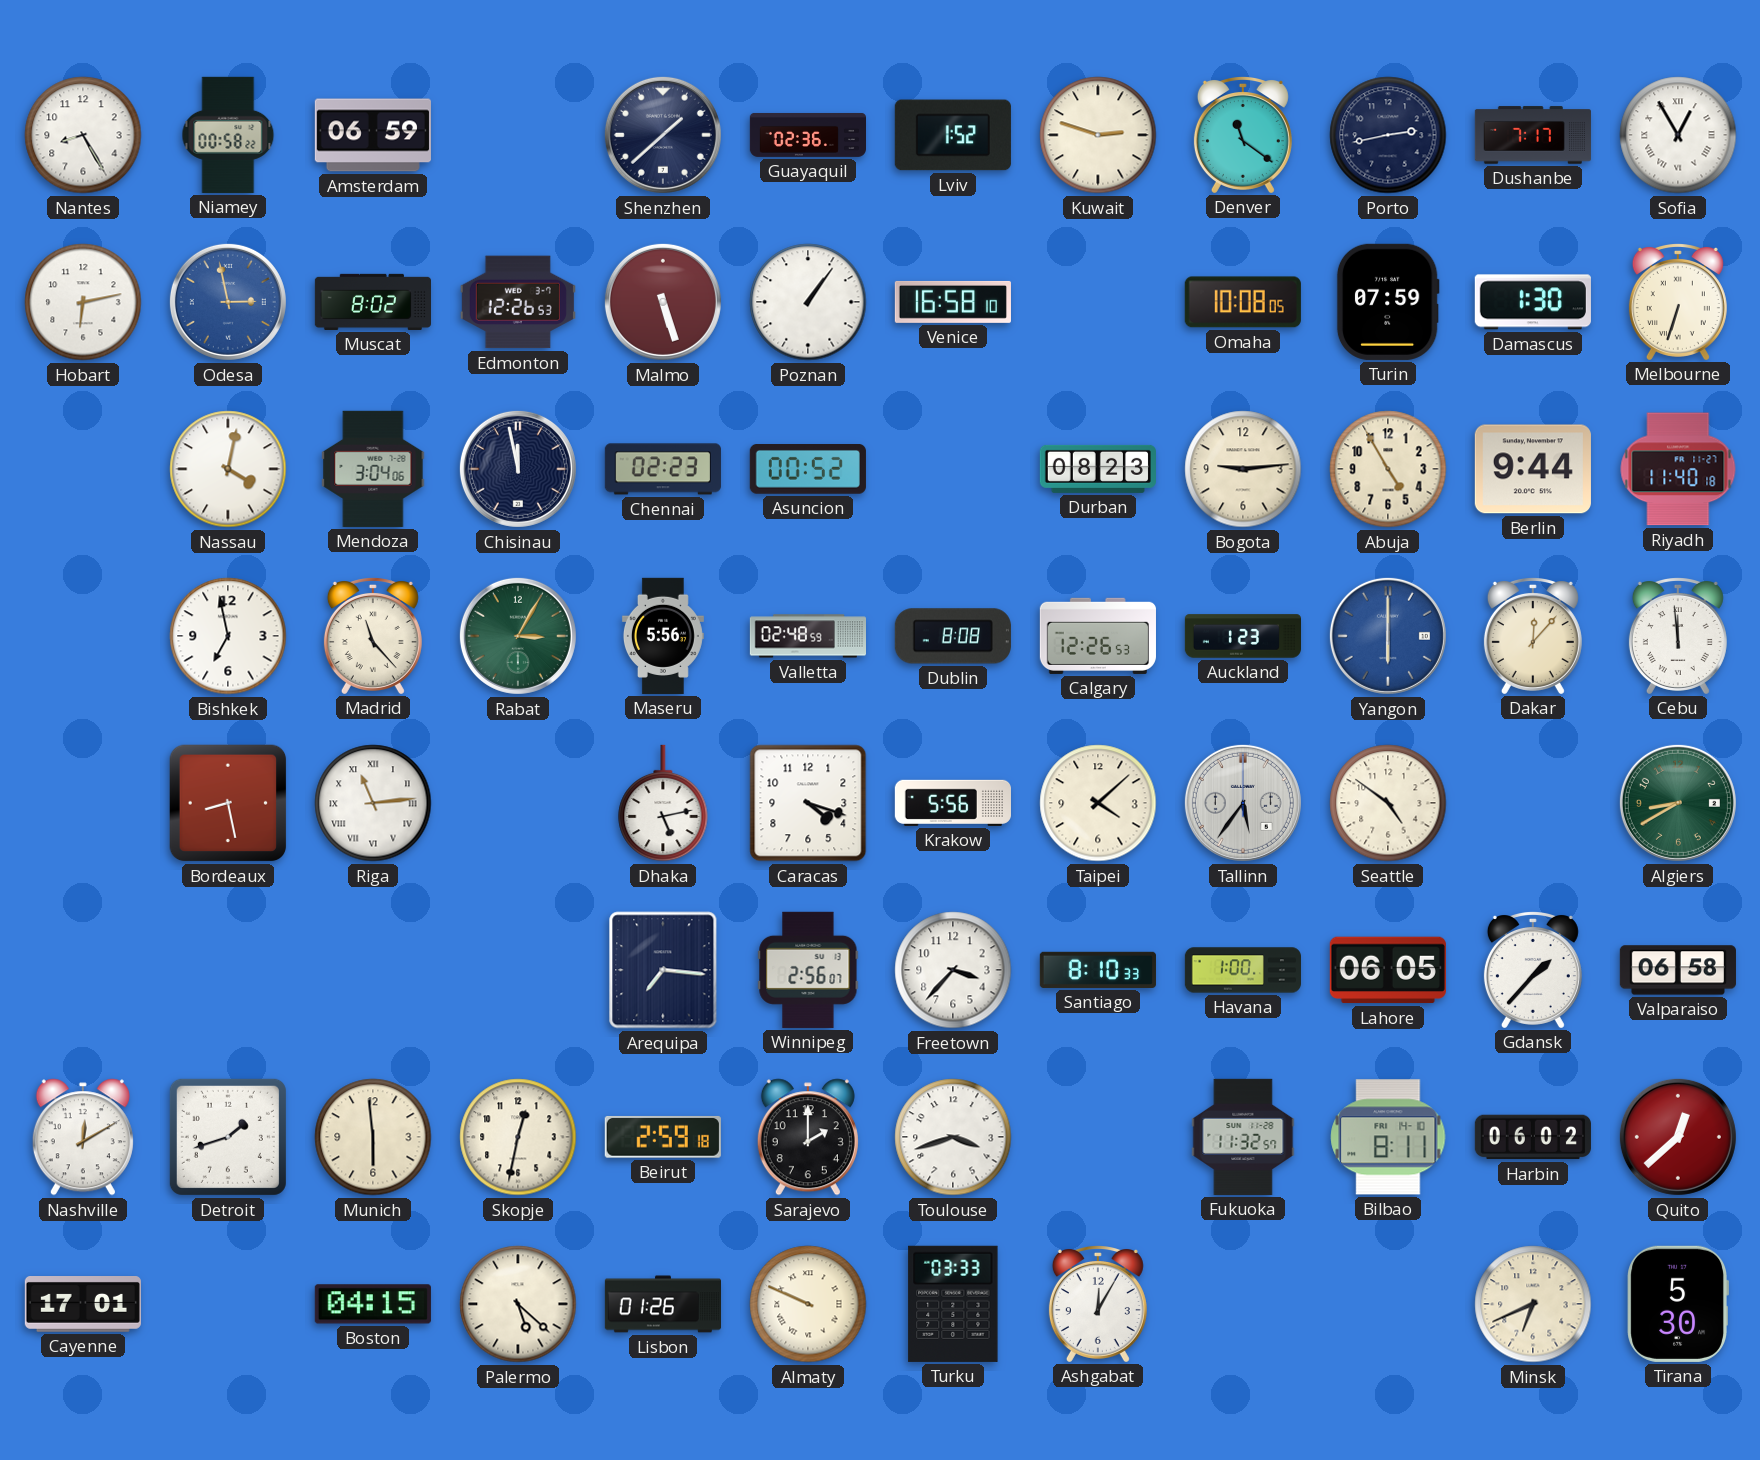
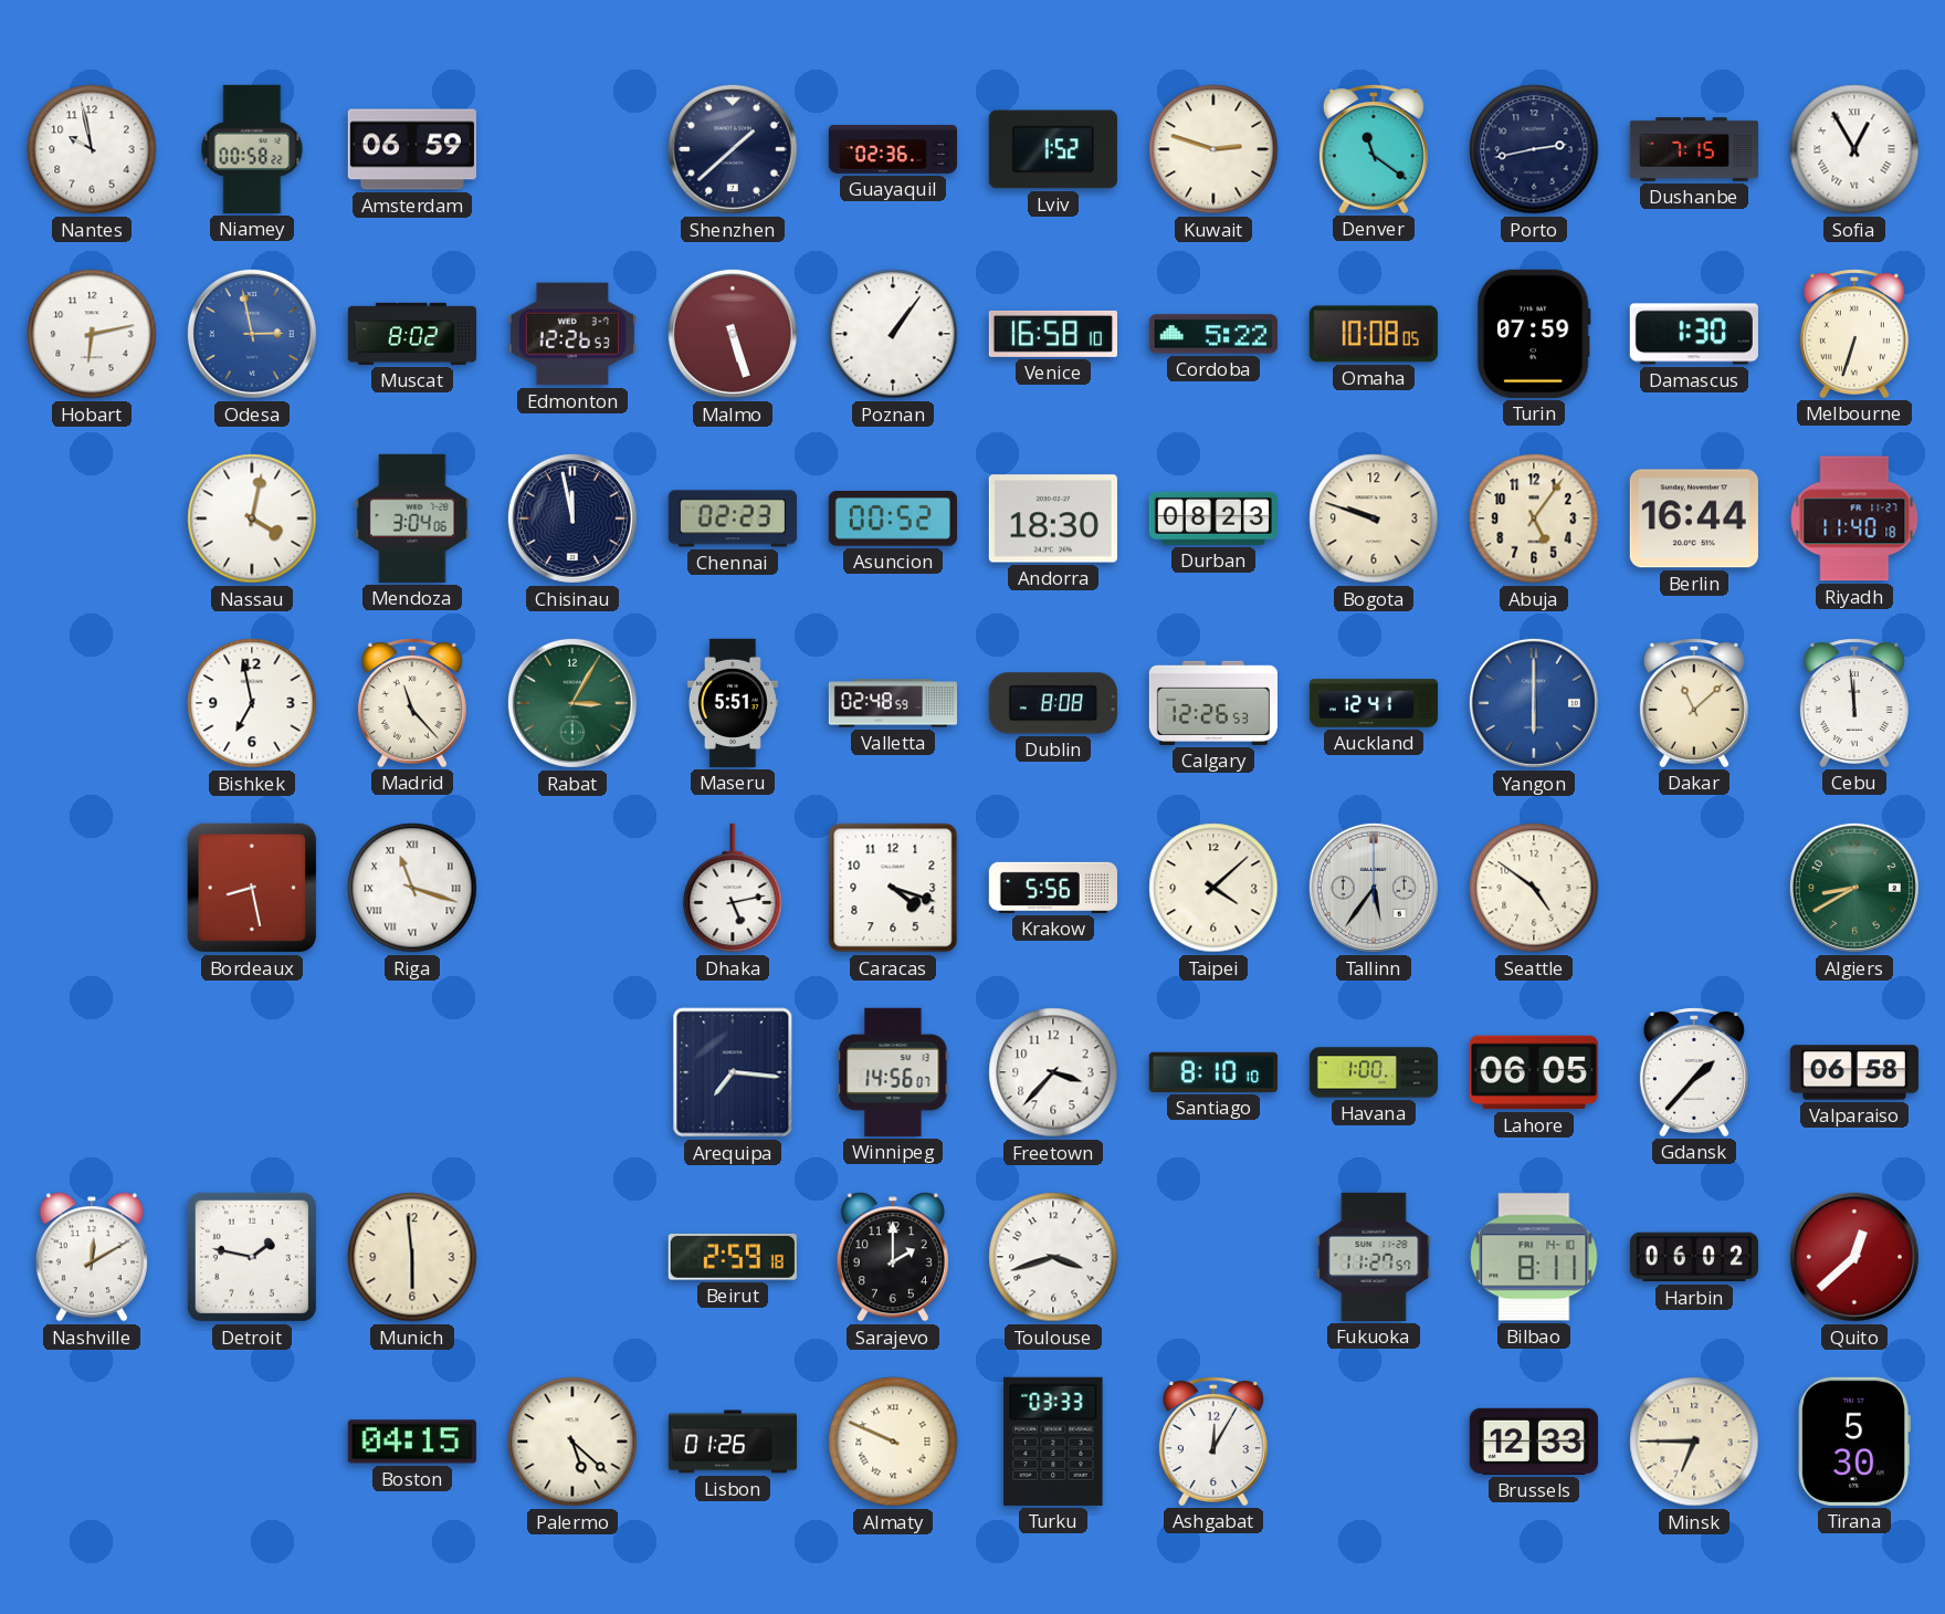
Nantes: 8:25 -> 9:58
Dushanbe: 7:17 -> 7:15
Cordoba: none -> 5:22
Andorra: none -> 18:30
Bogota: 9:14 -> 9:48
Abuja: 4:55 -> 5:06
Berlin: 9:44 -> 16:44
Maseru: 5:56 -> 5:51
Auckland: 1:23 -> 12:41
Dakar: 12:07 -> 11:08
Riga: 11:14 -> 11:18
Winnipeg: 2:56 -> 14:56
Santiago: 8:10:33 -> 8:10:10
Detroit: 1:42 -> 1:47
Skopje: 12:32 -> none
Fukuoka: 11:32 -> 11:27
Cayenne: 17:01 -> none
Brussels: none -> 12:33
Minsk: 6:41 -> 6:45
